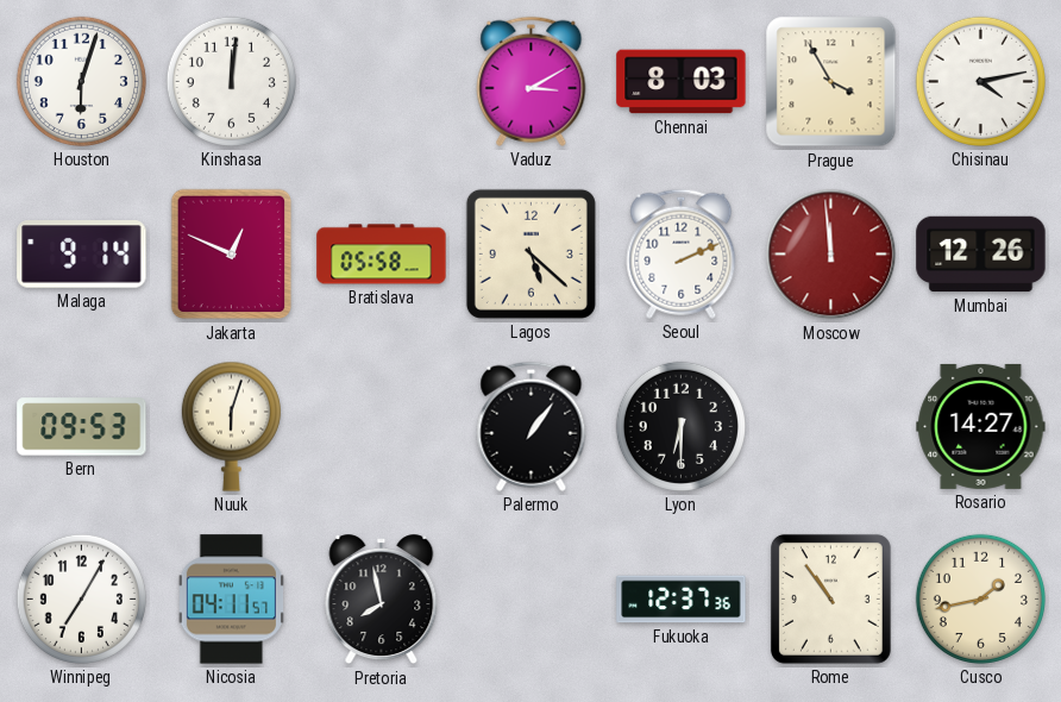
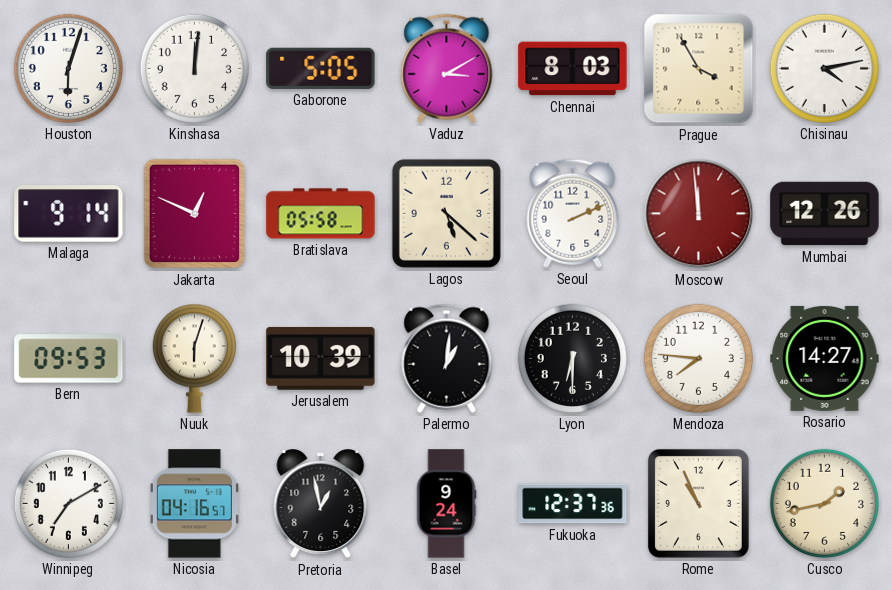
Gaborone: none -> 5:05
Jerusalem: none -> 10:39
Palermo: 1:06 -> 1:01
Mendoza: none -> 7:46
Winnipeg: 7:05 -> 7:10
Nicosia: 04:11 -> 04:16
Pretoria: 7:58 -> 12:58
Basel: none -> 9:24
Rome: 10:54 -> 10:56
